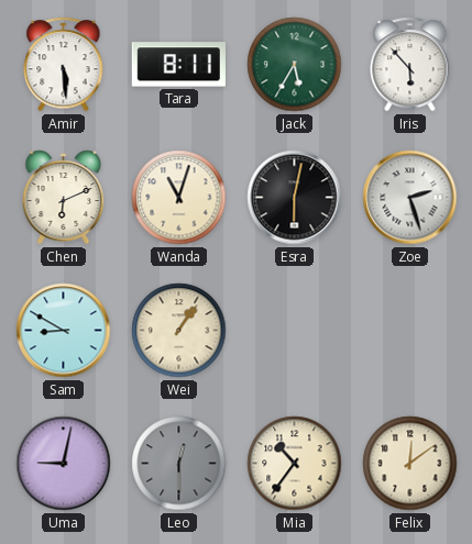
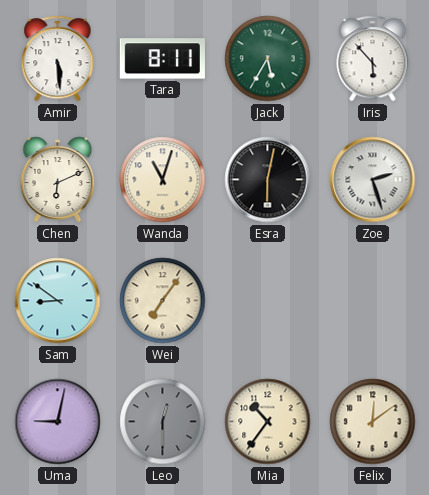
Sam: 8:50 -> 8:51
Wei: 1:06 -> 7:06
